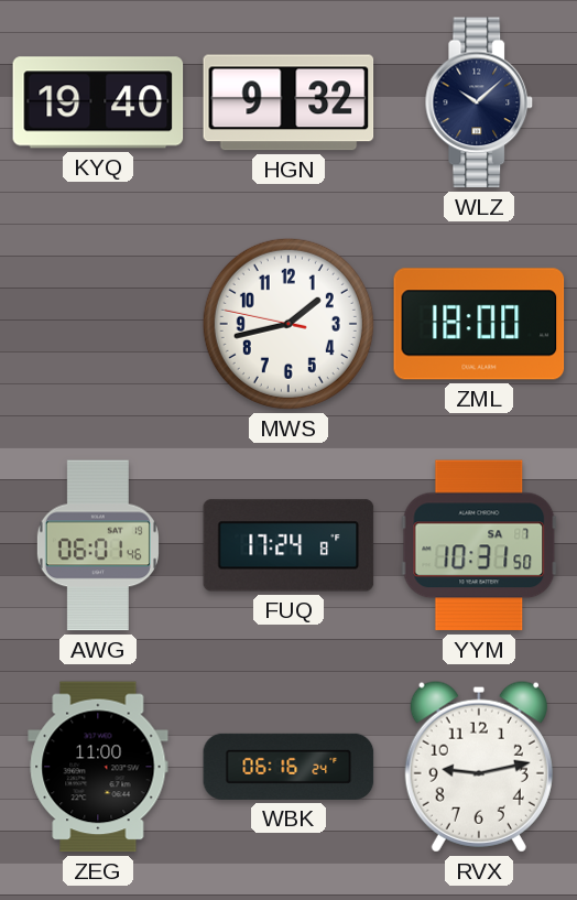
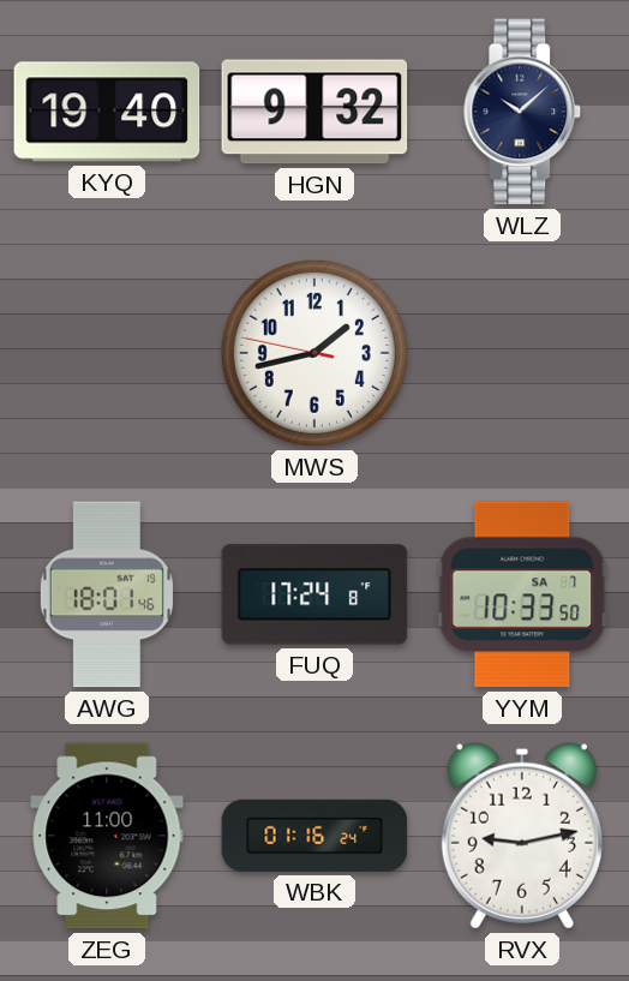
ZML: 18:00 -> none
AWG: 06:01 -> 18:01
YYM: 10:31 -> 10:33
WBK: 06:16 -> 01:16
